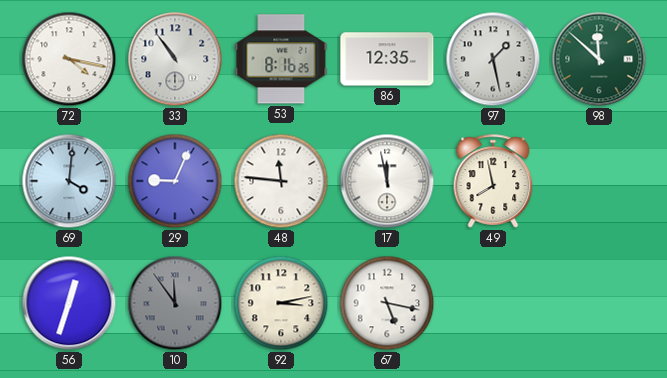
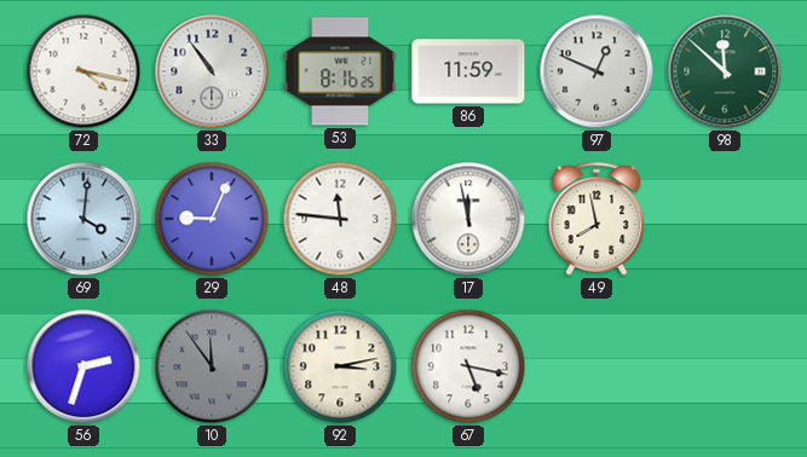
86: 12:35 -> 11:59
97: 1:28 -> 12:49
56: 12:33 -> 2:33
